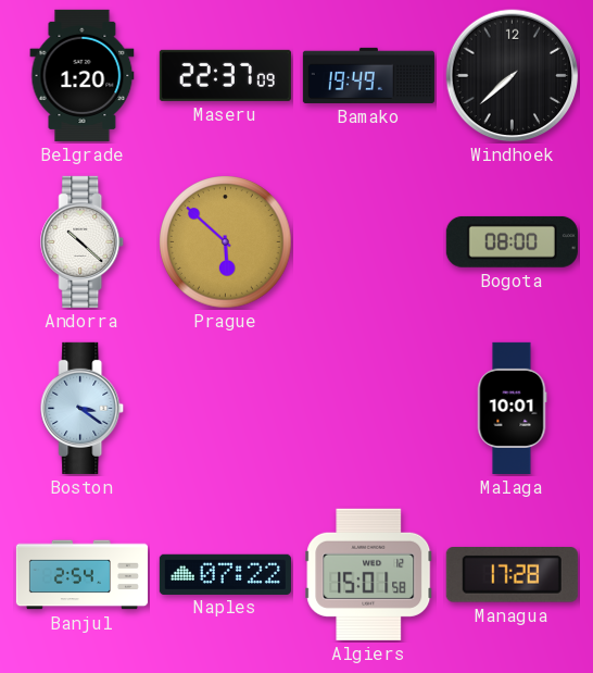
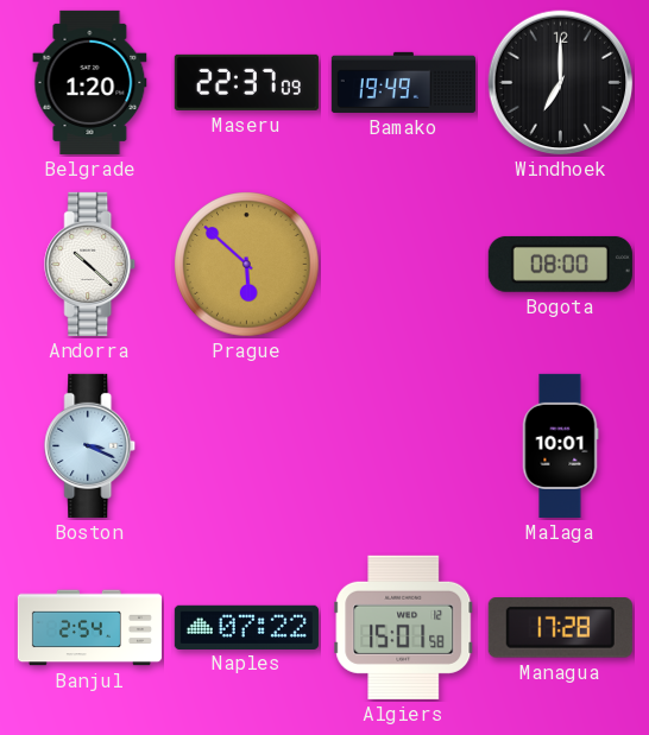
Windhoek: 7:38 -> 7:00
Boston: 3:21 -> 3:19
